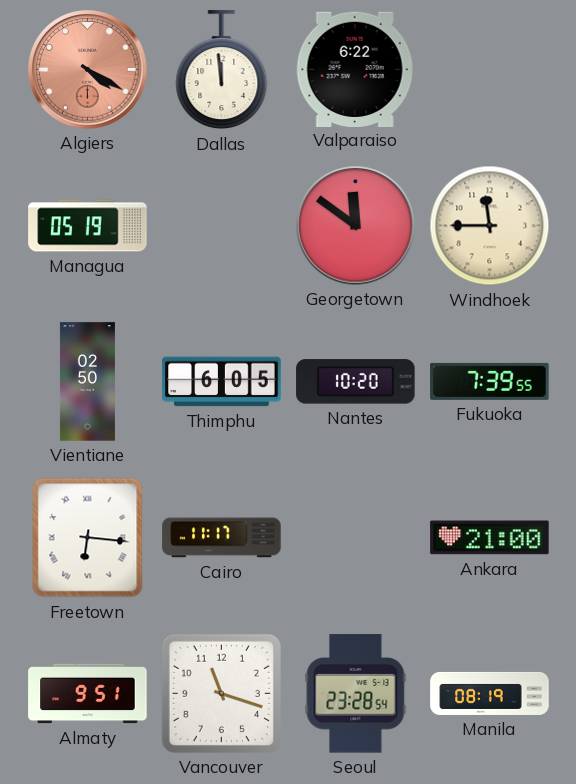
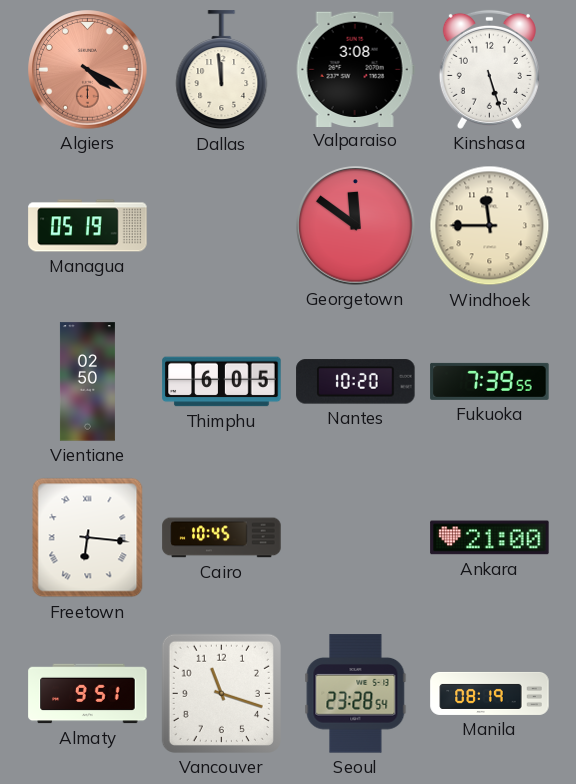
Valparaiso: 6:22 -> 3:08
Kinshasa: none -> 5:27
Cairo: 11:17 -> 10:45
